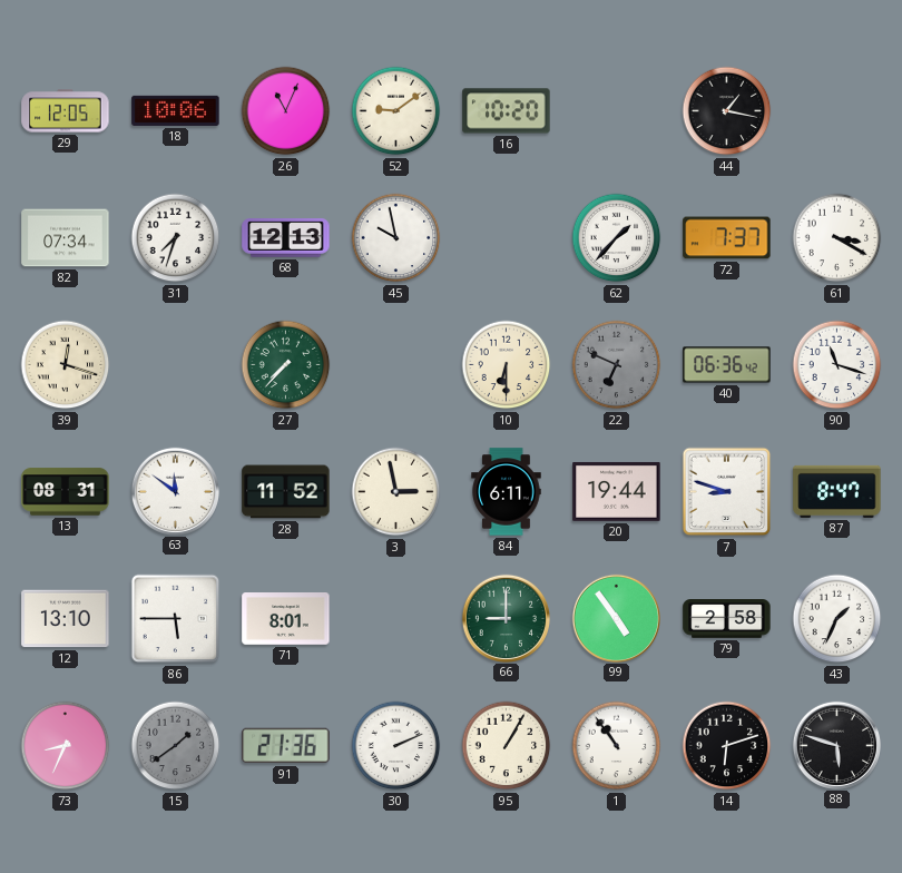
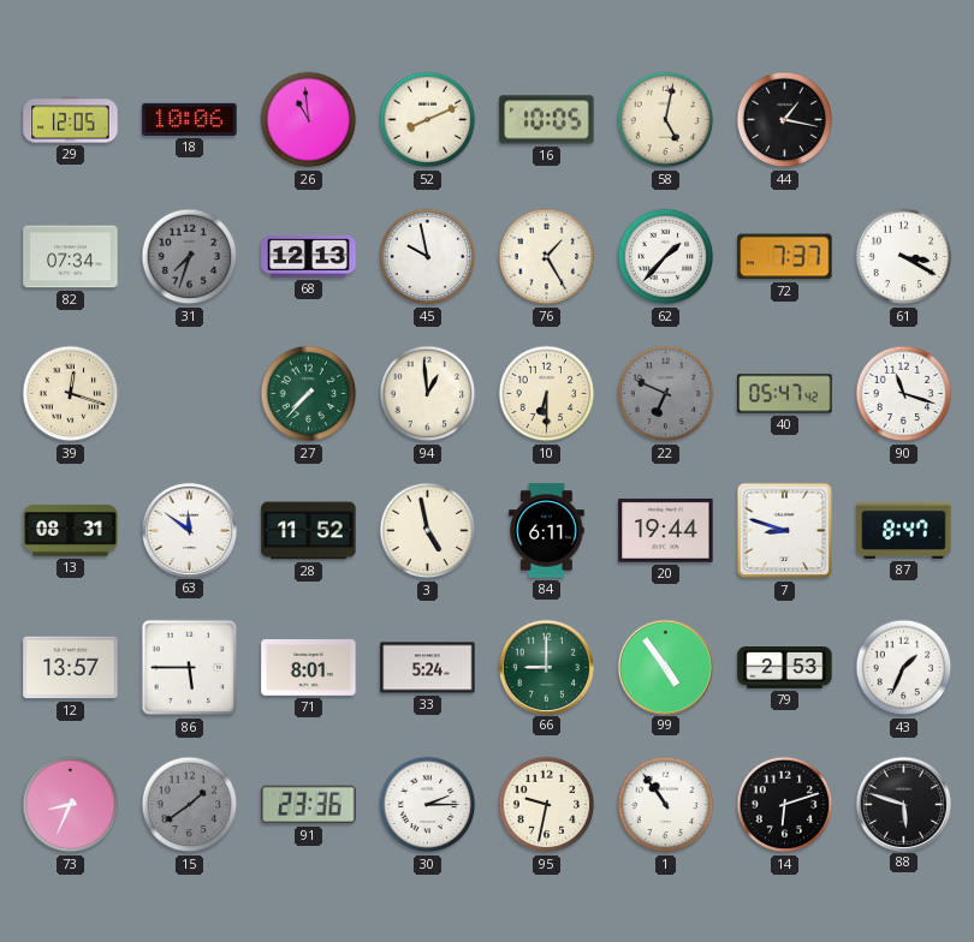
26: 11:04 -> 10:59
52: 9:09 -> 8:11
16: 10:20 -> 10:05
58: none -> 5:02
31 dial: white -> grey
76: none -> 1:25
94: none -> 12:59
40: 06:36 -> 05:47
3: 2:58 -> 4:58
12: 13:10 -> 13:57
33: none -> 5:24
79: 2:58 -> 2:53
91: 21:36 -> 23:36
30: 2:11 -> 2:15
95: 1:05 -> 9:32
